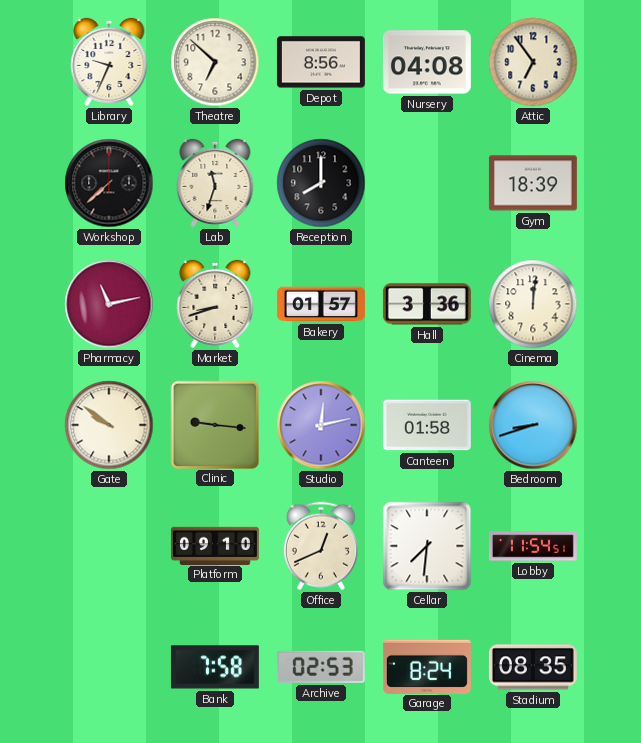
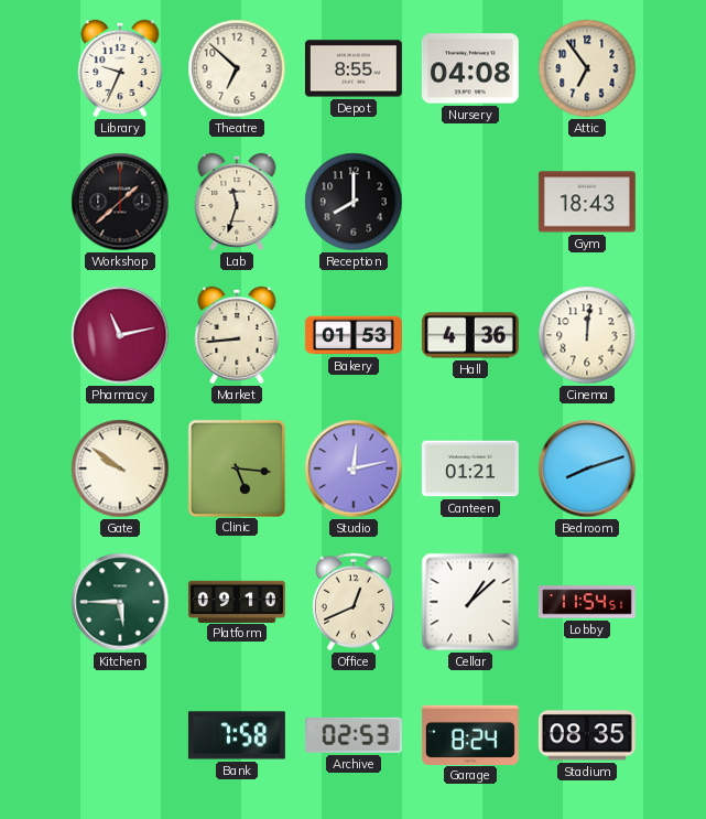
Depot: 8:56 -> 8:55
Workshop: 7:38 -> 1:38
Gym: 18:39 -> 18:43
Market: 8:42 -> 8:44
Bakery: 01:57 -> 01:53
Hall: 3:36 -> 4:36
Clinic: 9:16 -> 5:16
Canteen: 01:58 -> 01:21
Bedroom: 8:42 -> 8:12
Kitchen: none -> 5:45
Cellar: 7:31 -> 1:08
